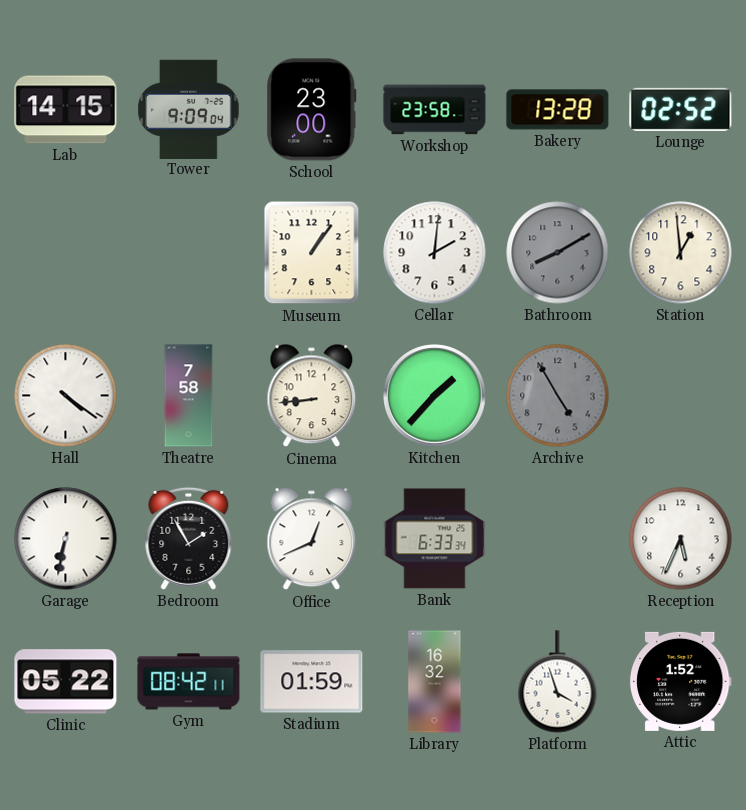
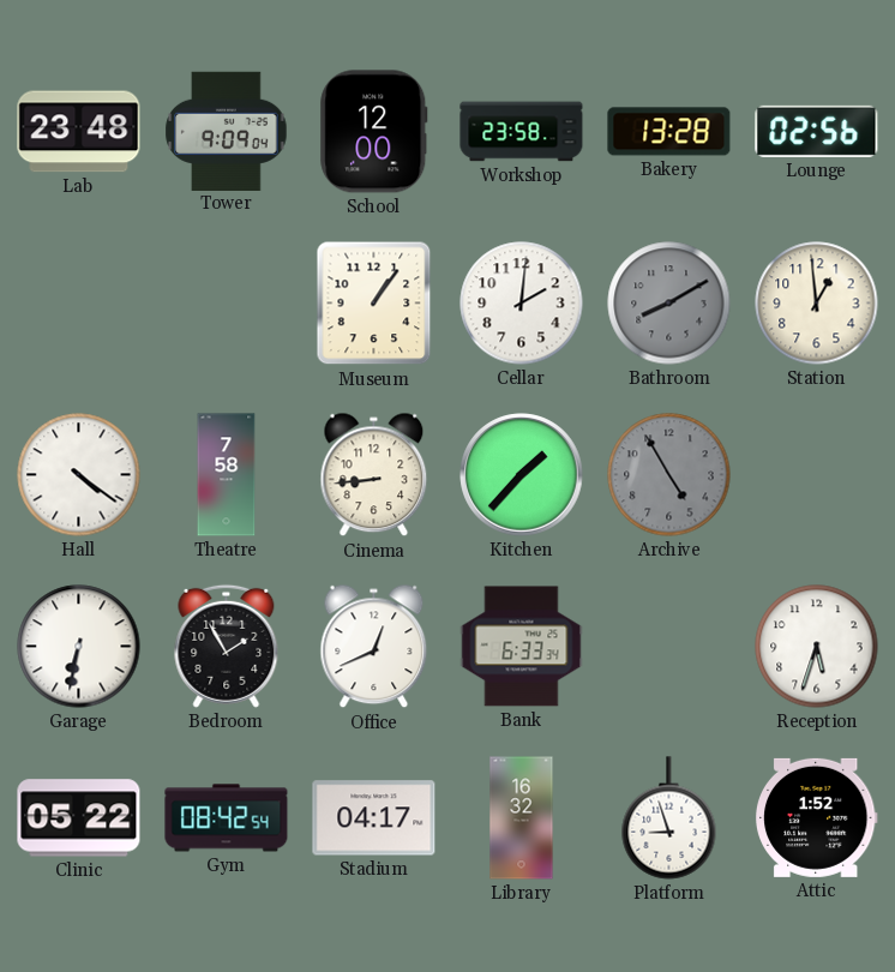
Lab: 14:15 -> 23:48
School: 23:00 -> 12:00
Lounge: 02:52 -> 02:56
Reception: 5:34 -> 5:33
Gym: 08:42:11 -> 08:42:54
Stadium: 01:59 -> 04:17
Platform: 3:57 -> 8:57
